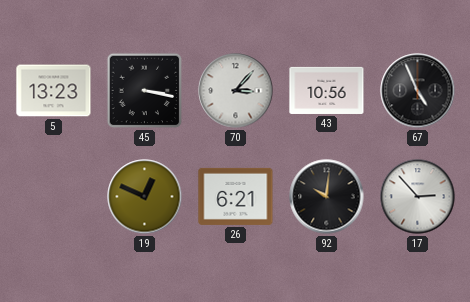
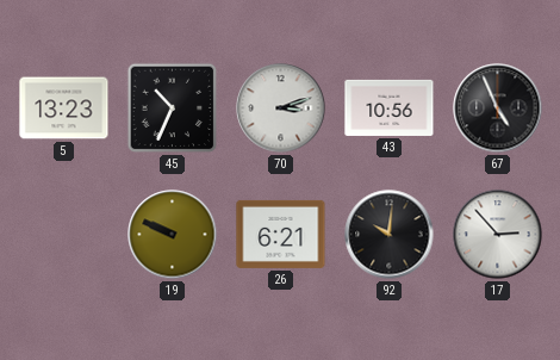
45: 3:17 -> 10:34
70: 3:07 -> 3:12
19: 12:49 -> 9:49
